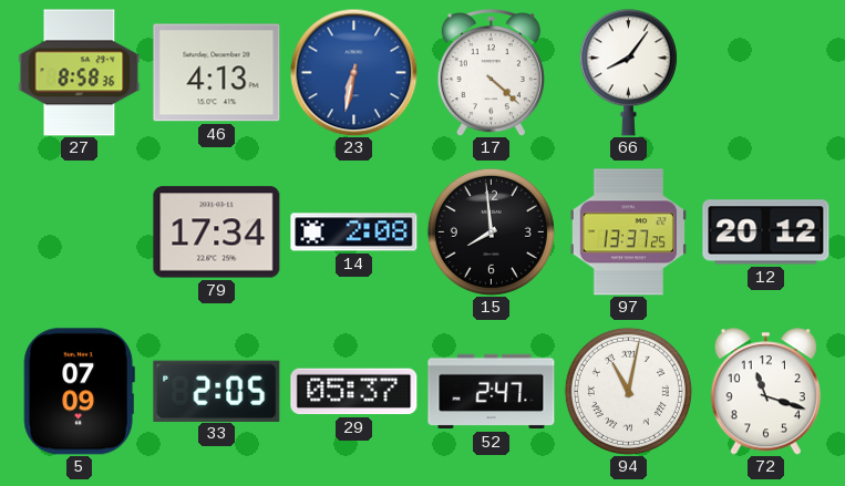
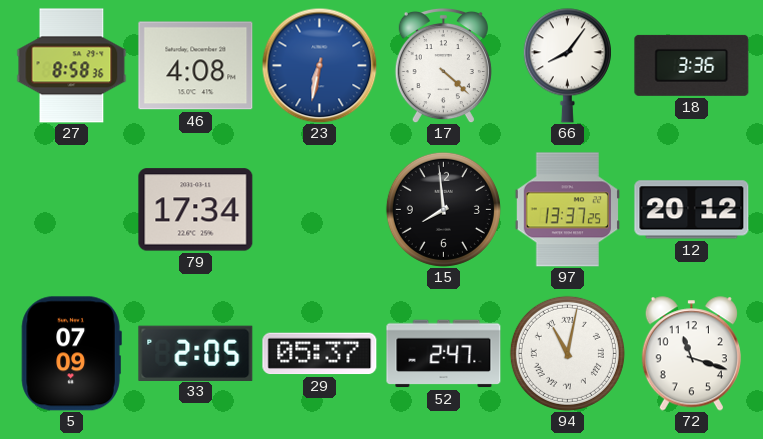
46: 4:13 -> 4:08
18: none -> 3:36
14: 2:08 -> none
